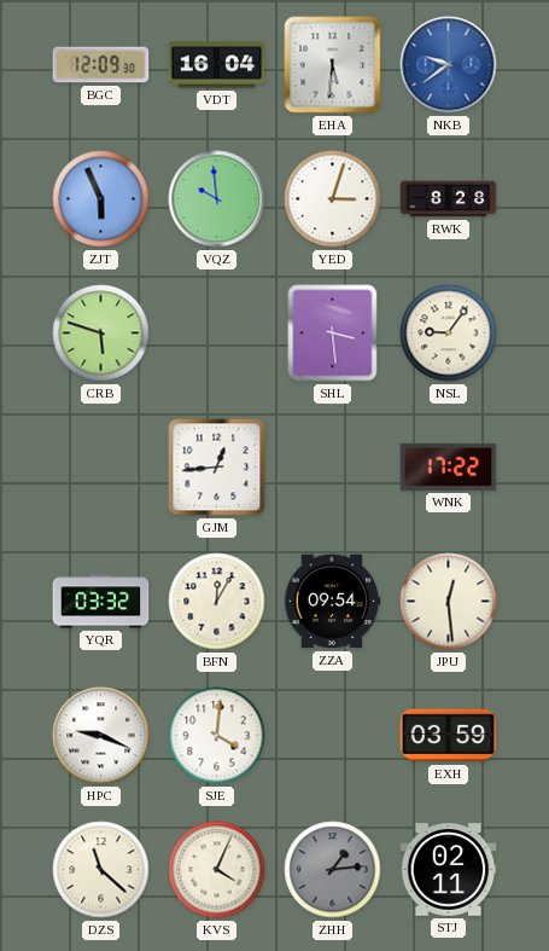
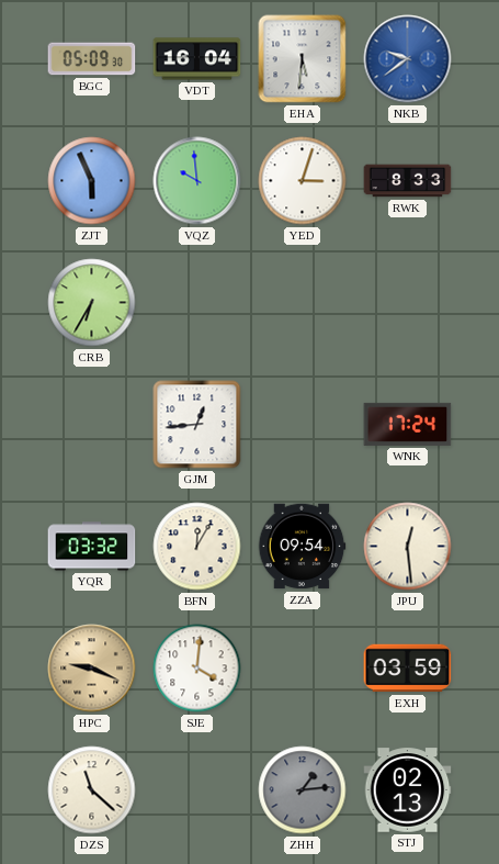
BGC: 12:09 -> 05:09
RWK: 8:28 -> 8:33
CRB: 5:48 -> 6:35
SHL: 3:29 -> none
NSL: 9:06 -> none
WNK: 17:22 -> 17:24
HPC dial: white -> champagne
KVS: 4:04 -> none
STJ: 02:11 -> 02:13
